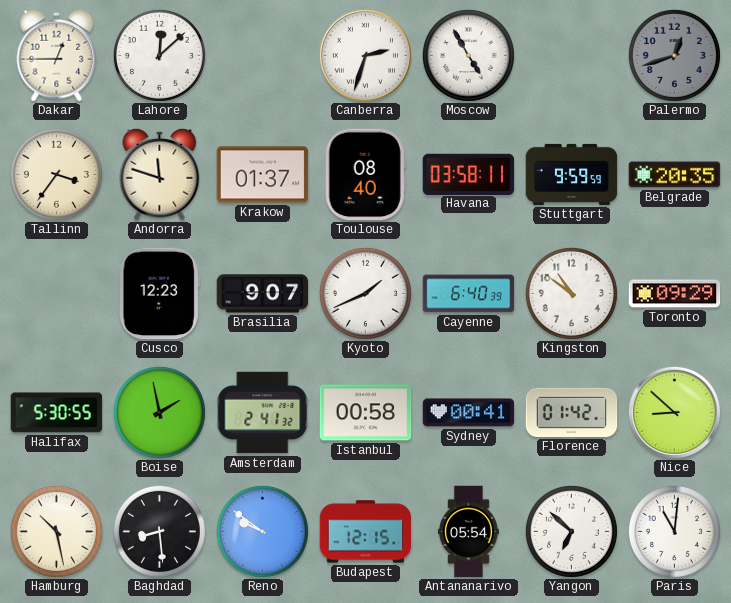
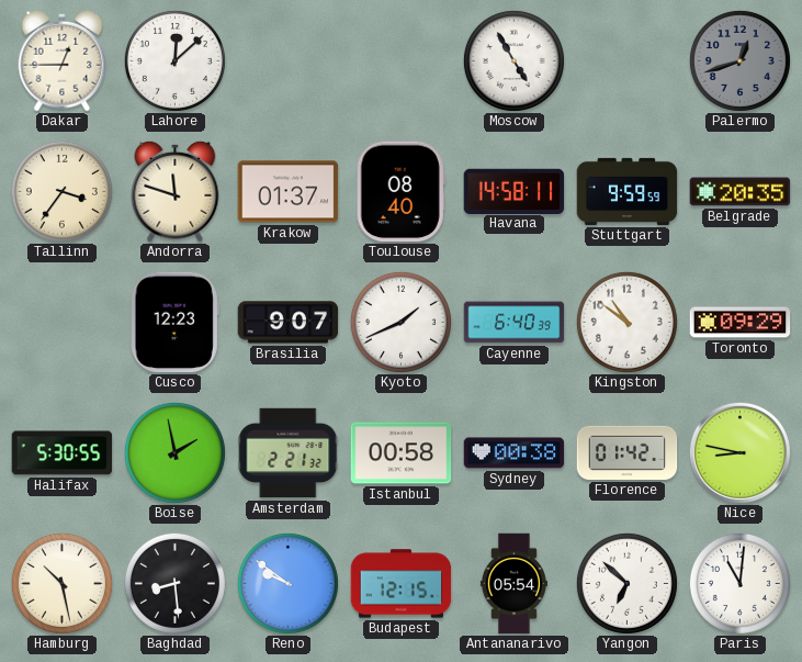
Canberra: 2:33 -> none
Havana: 03:58 -> 14:58
Amsterdam: 2:41 -> 2:21
Sydney: 00:41 -> 00:38
Nice: 8:52 -> 8:47
